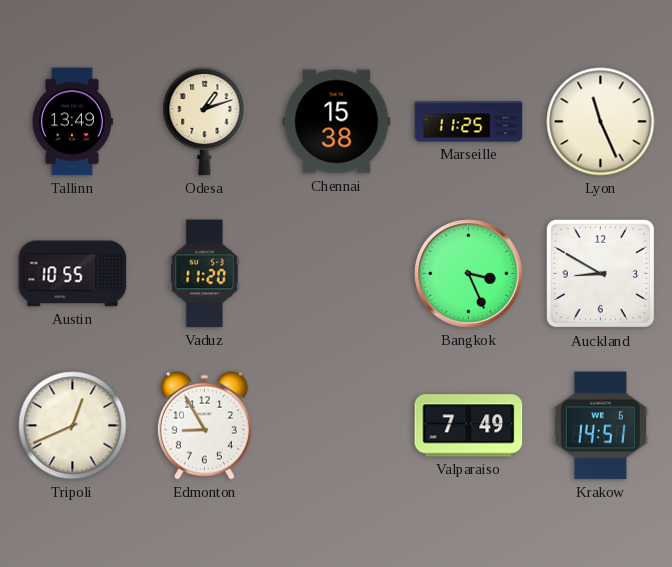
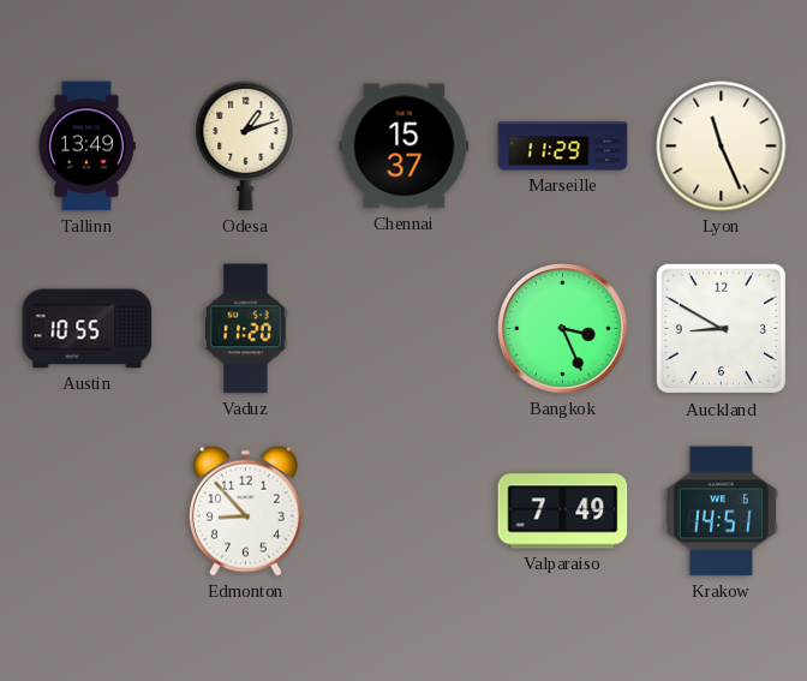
Chennai: 15:38 -> 15:37
Marseille: 11:25 -> 11:29
Tripoli: 12:41 -> none
Edmonton: 8:55 -> 8:53
